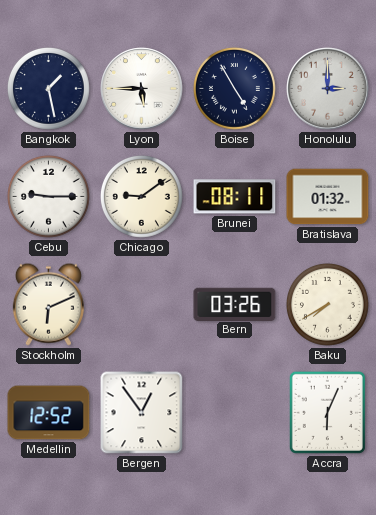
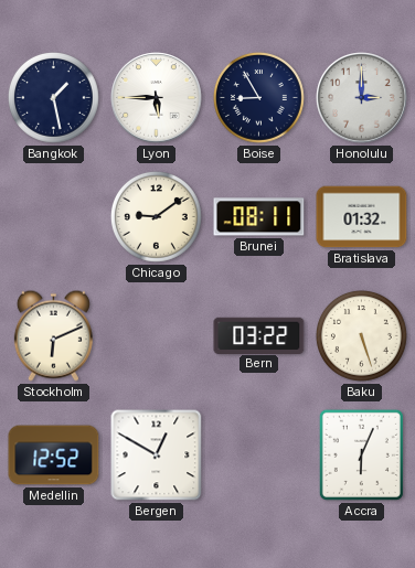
Boise: 4:55 -> 8:55
Cebu: 9:15 -> none
Bern: 03:26 -> 03:22
Baku: 7:40 -> 5:27
Bergen: 12:54 -> 12:50
